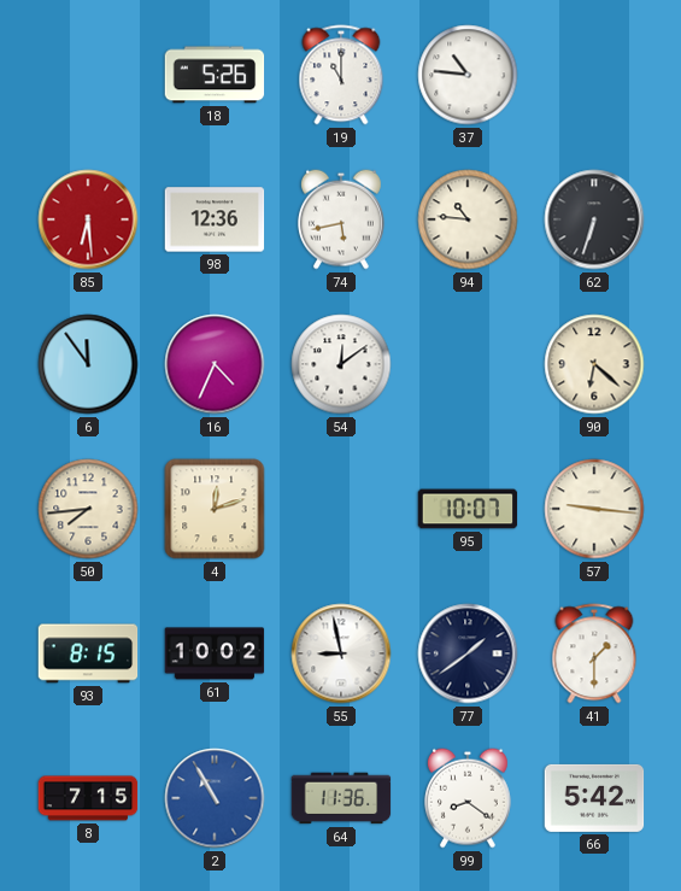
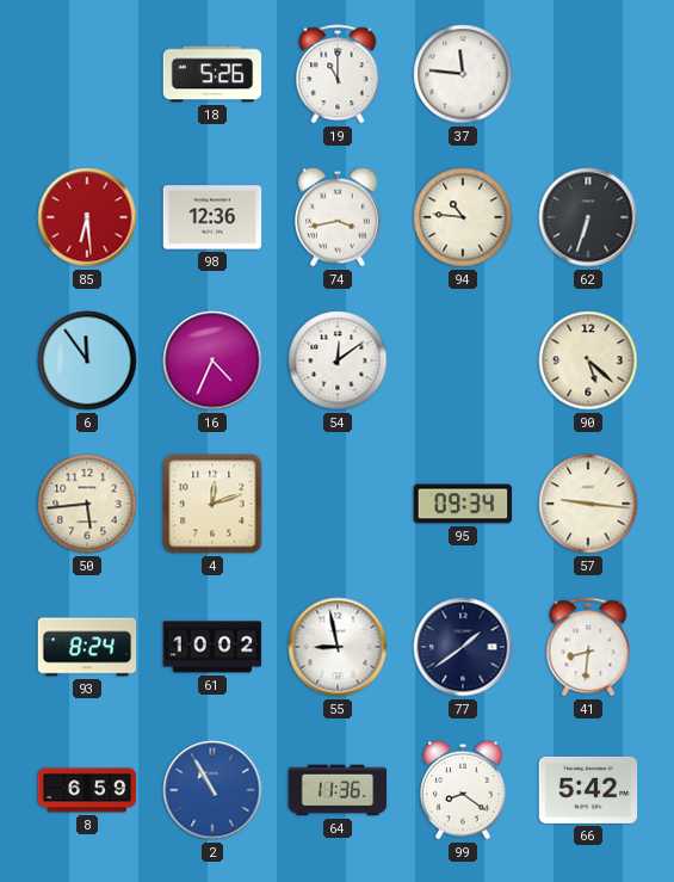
37: 10:46 -> 11:46
74: 5:43 -> 3:43
90: 6:22 -> 5:22
50: 7:44 -> 5:44
95: 10:07 -> 09:34
93: 8:15 -> 8:24
41: 1:30 -> 8:31
8: 7:15 -> 6:59
